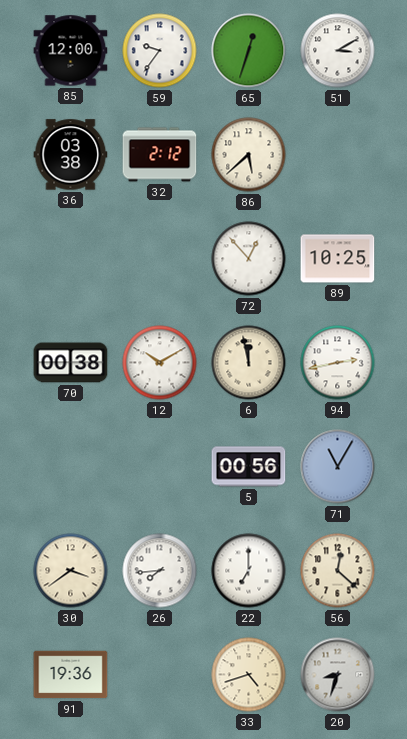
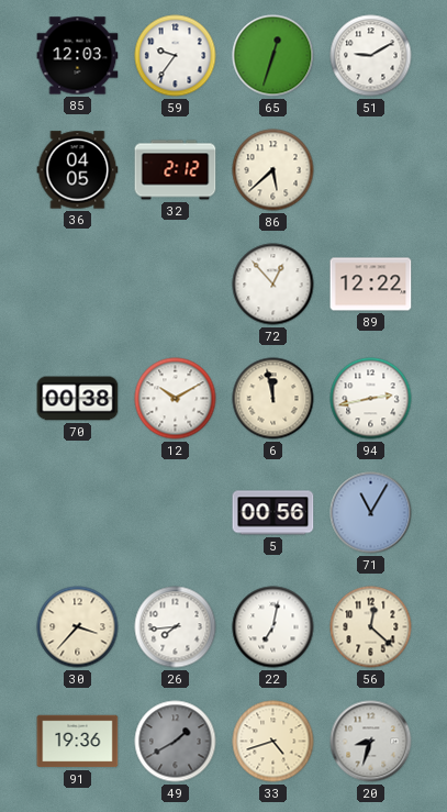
85: 12:00 -> 12:03
51: 3:10 -> 9:10
36: 03:38 -> 04:05
89: 10:25 -> 12:22
30: 3:39 -> 3:37
22: 7:00 -> 7:02
49: none -> 1:40
